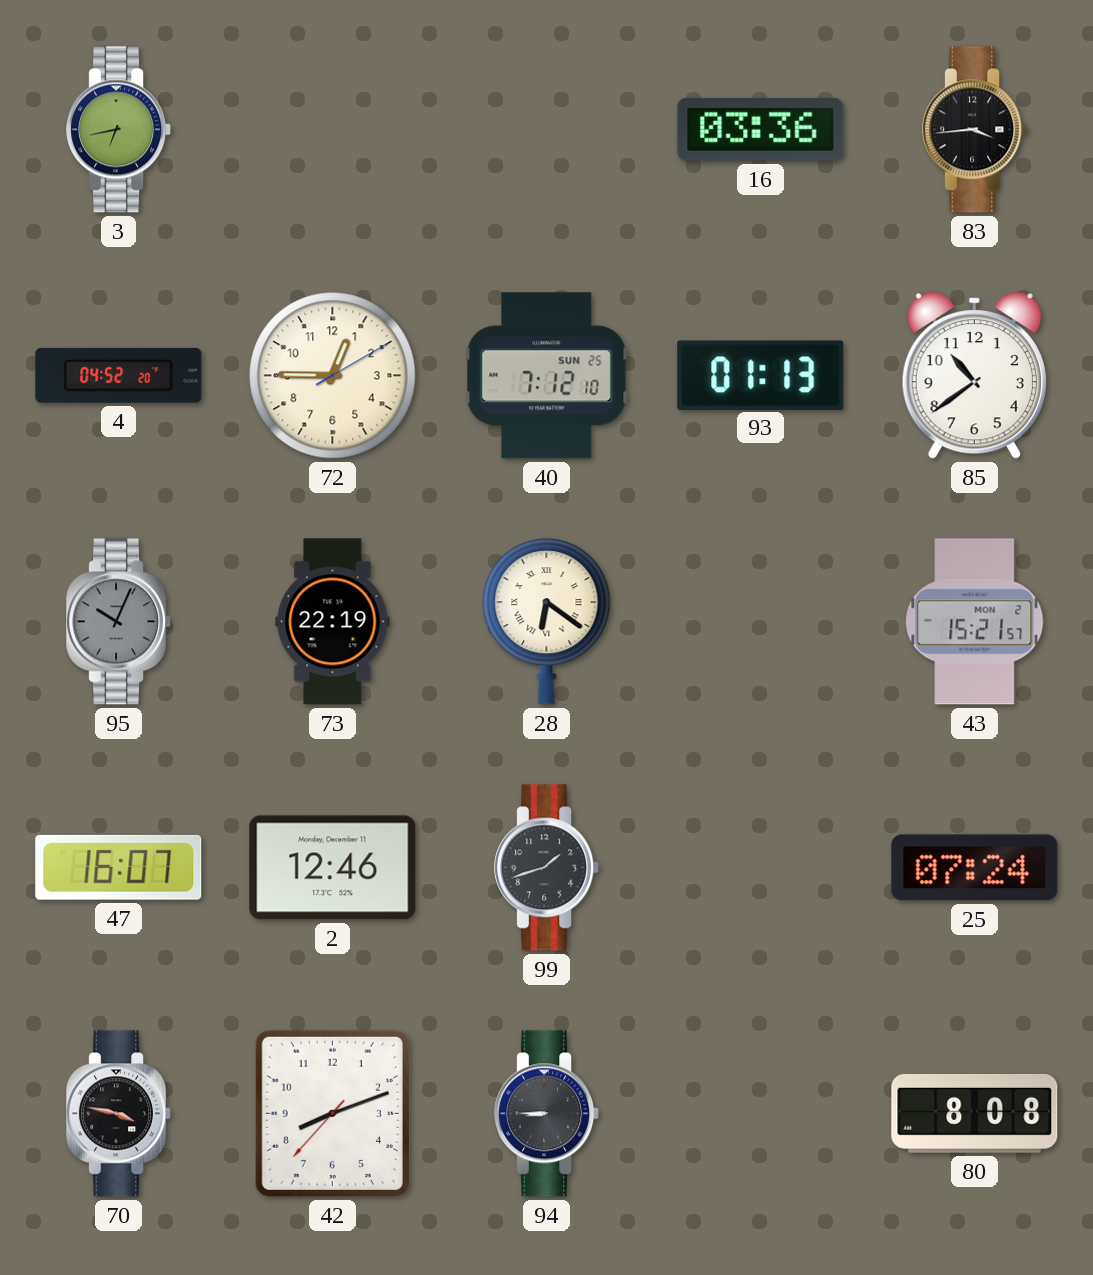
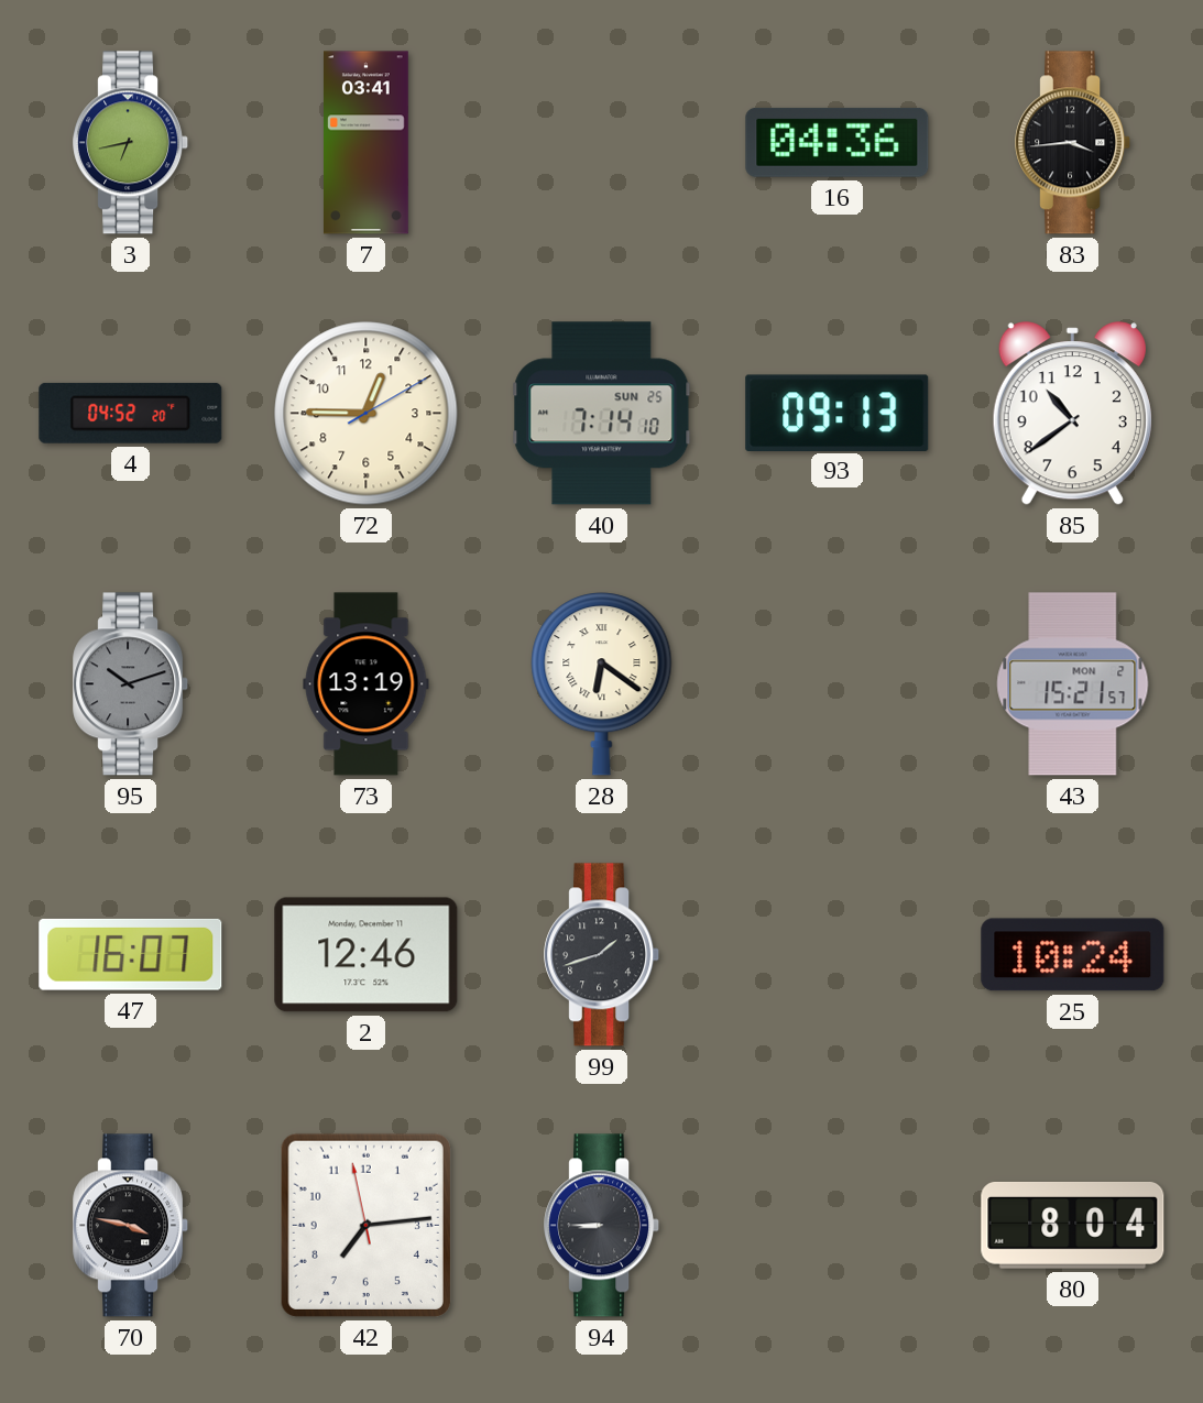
7: none -> 03:41
16: 03:36 -> 04:36
40: 7:12 -> 7:14
93: 01:13 -> 09:13
95: 10:04 -> 10:12
73: 22:19 -> 13:19
25: 07:24 -> 10:24
42: 8:11 -> 7:13
80: 8:08 -> 8:04
